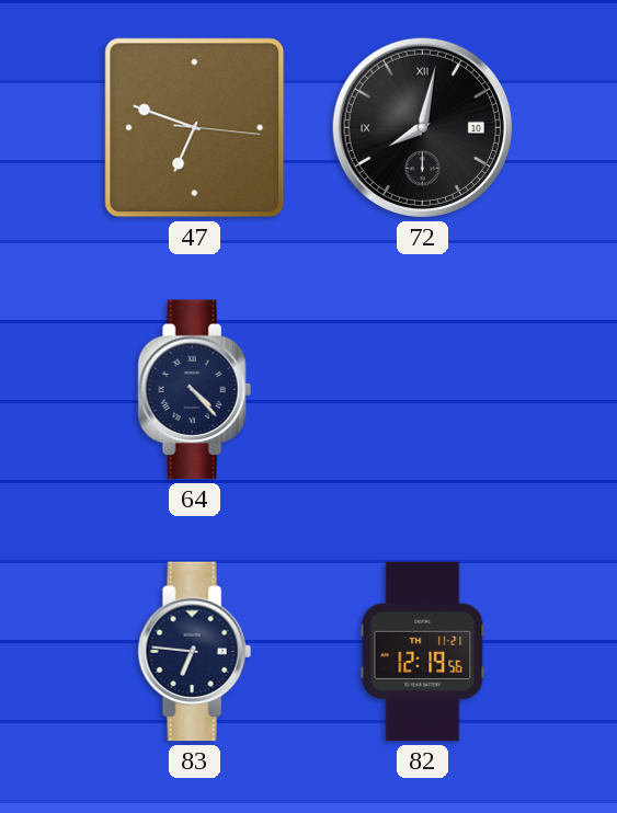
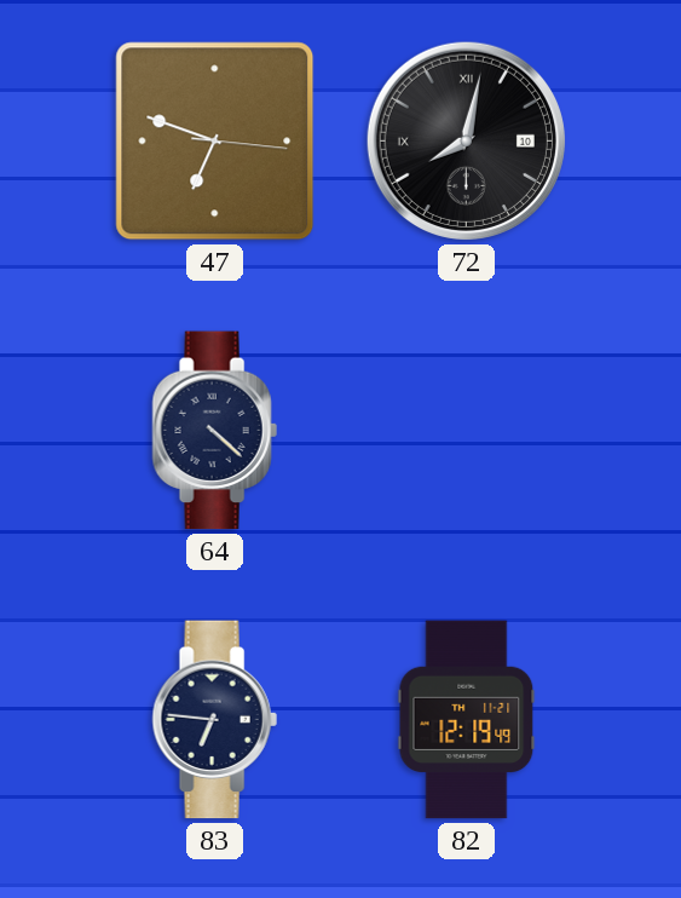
64: 4:23 -> 4:22
82: 12:19:56 -> 12:19:49
